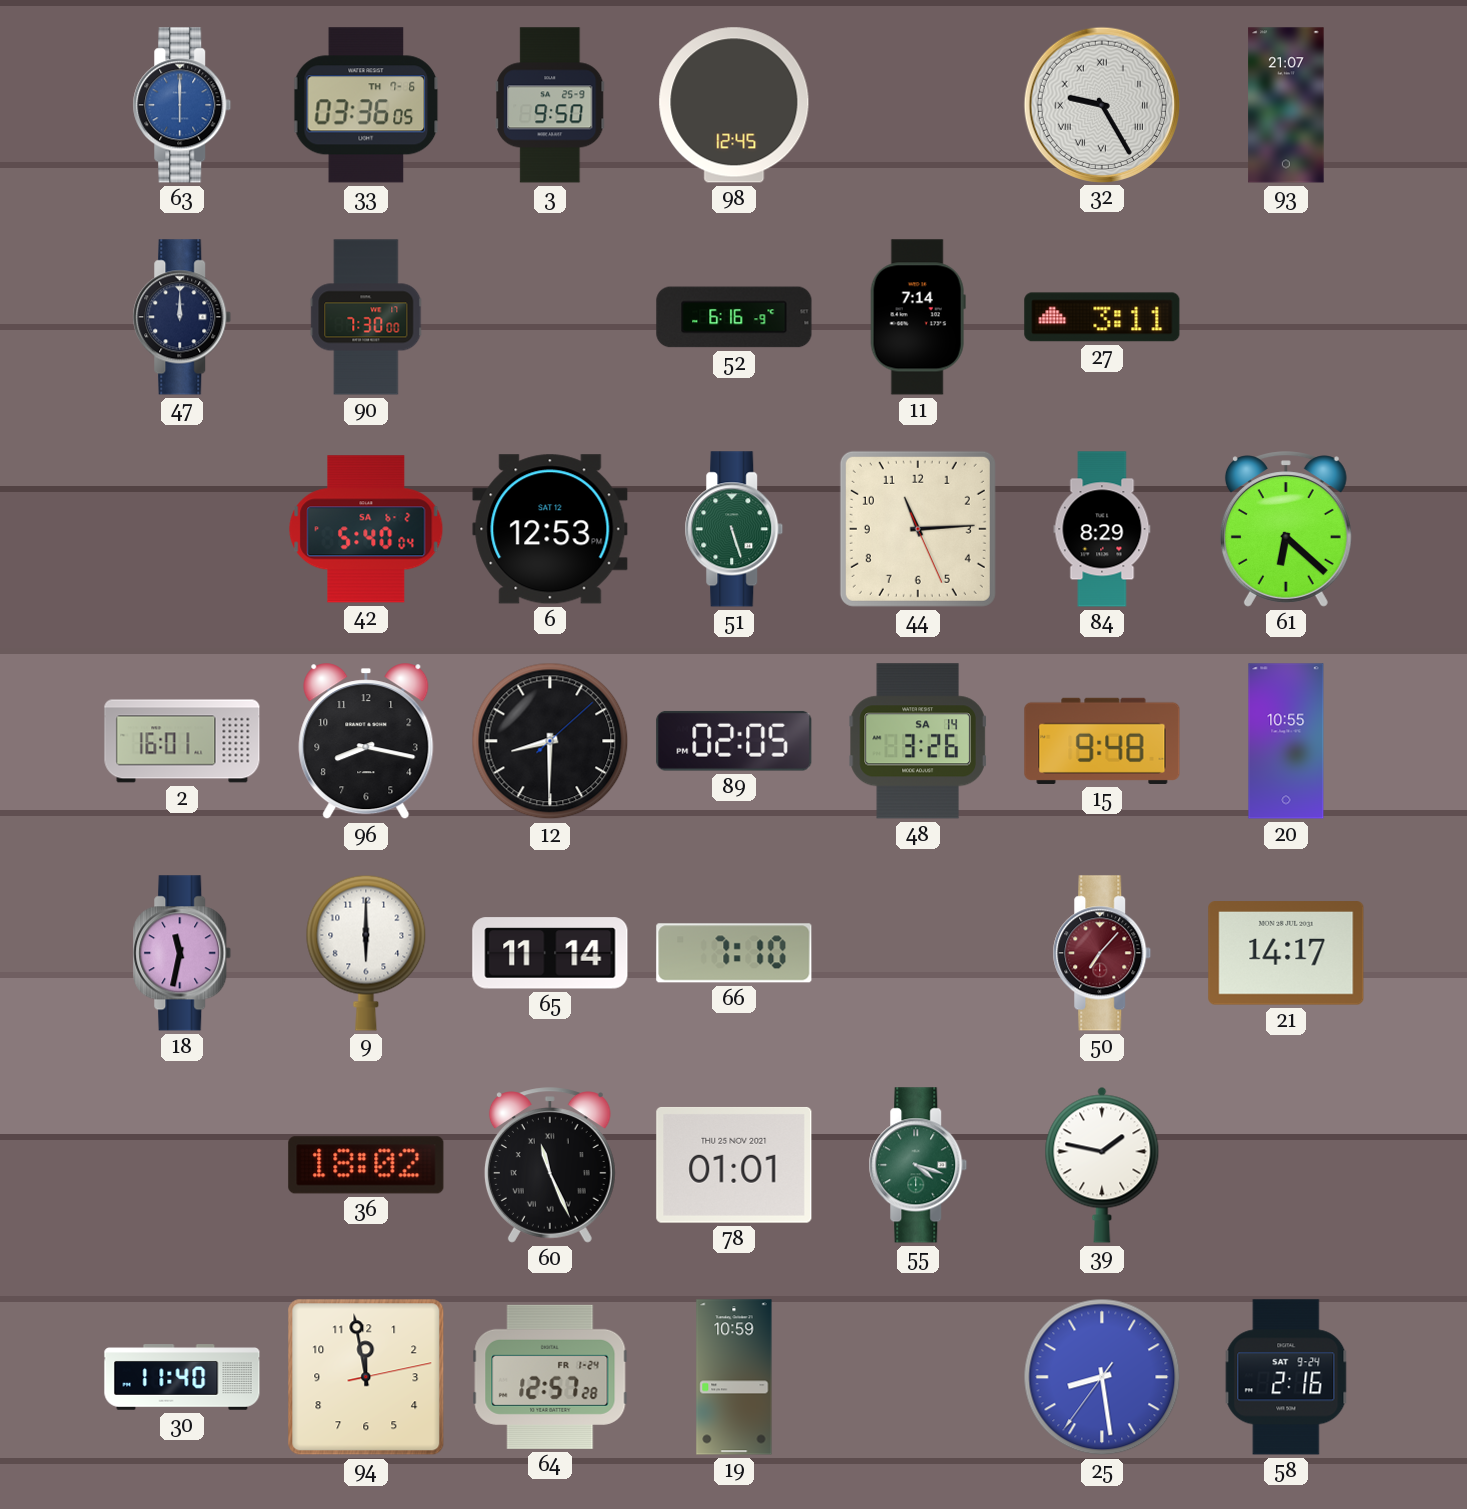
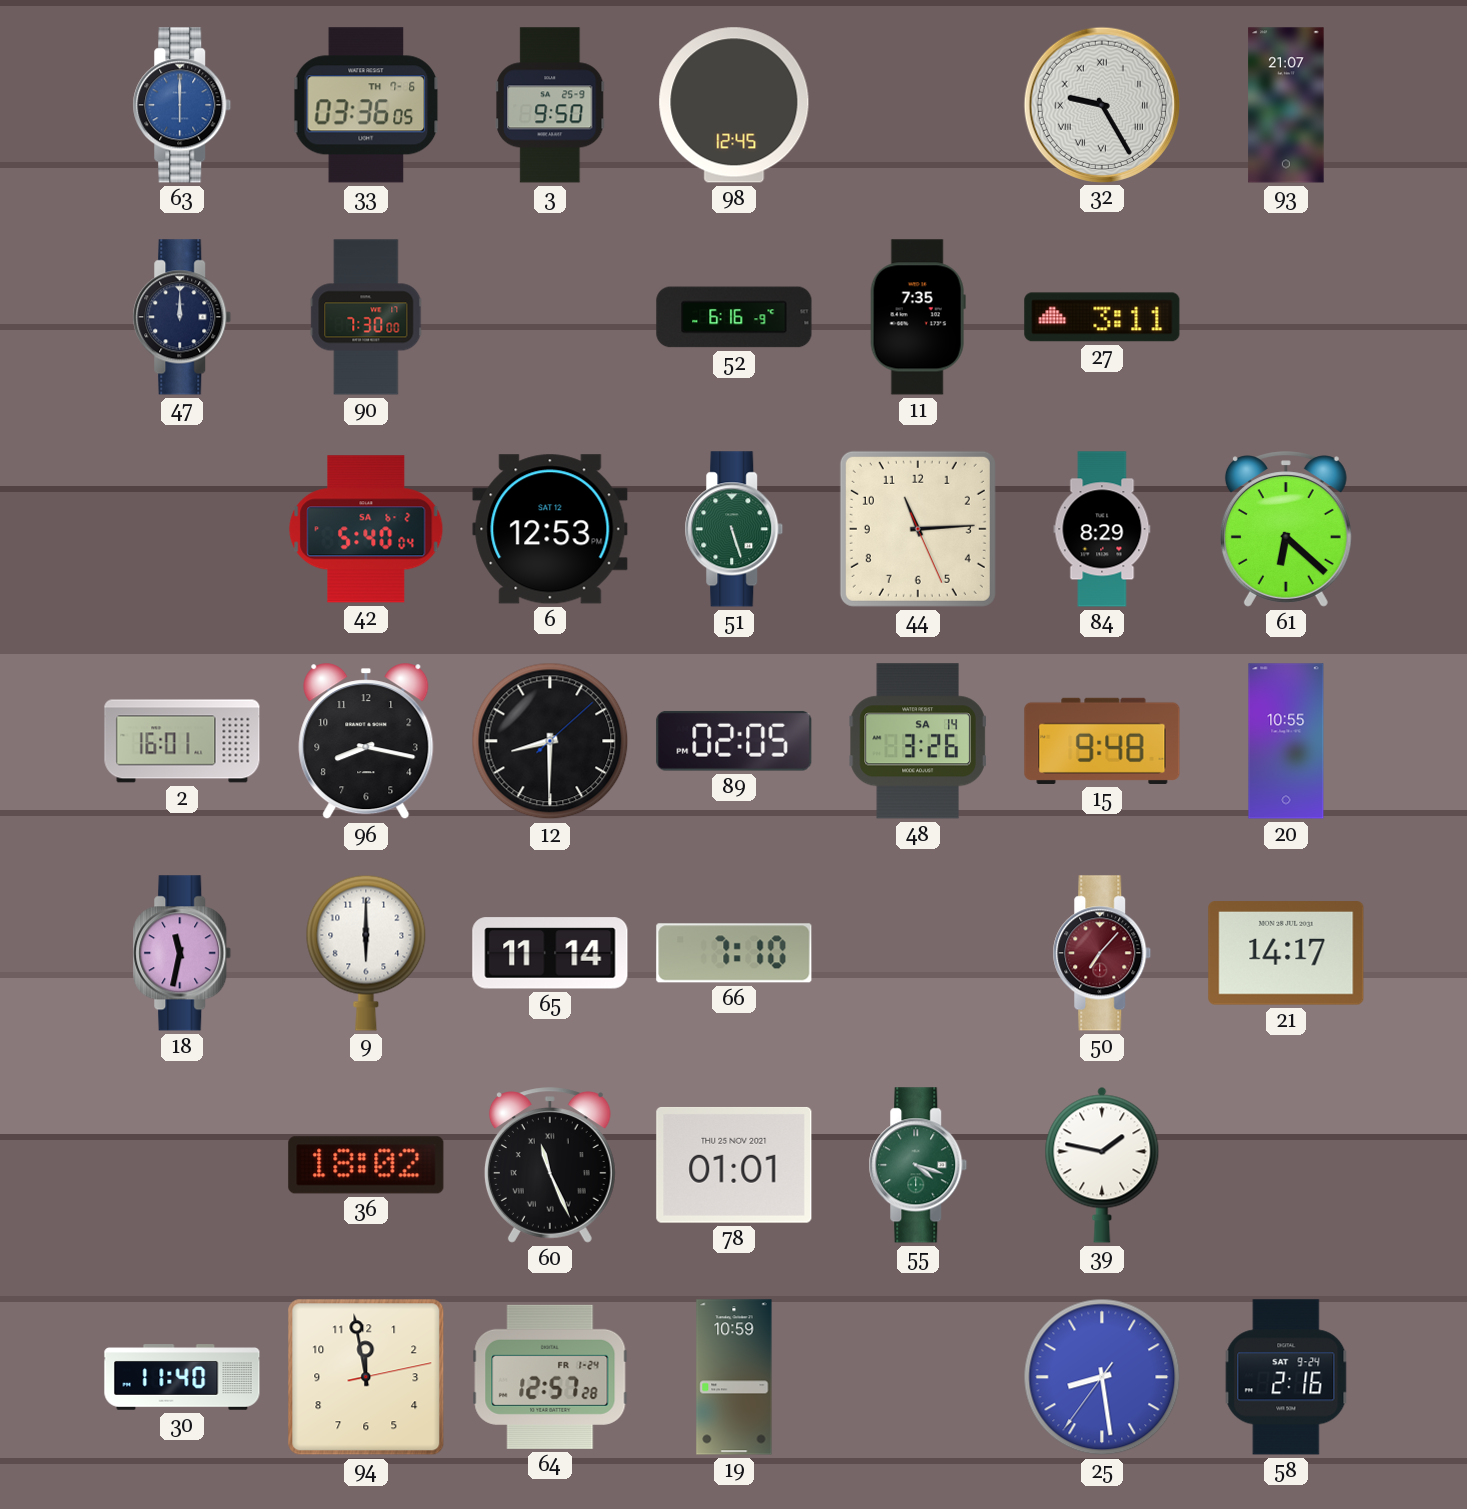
11: 7:14 -> 7:35
